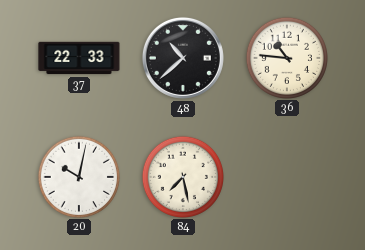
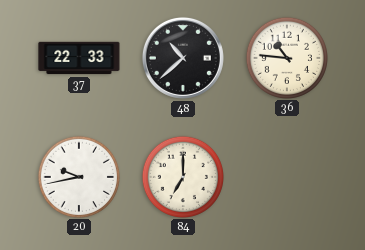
20: 10:02 -> 9:43
84: 7:28 -> 7:00
